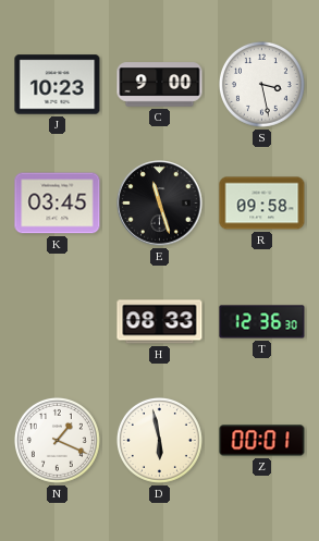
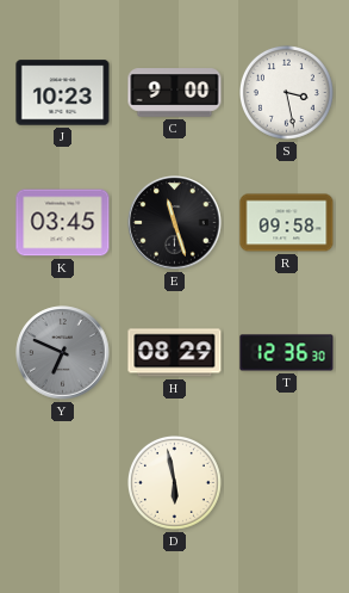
Y: none -> 6:49
H: 08:33 -> 08:29
N: 1:19 -> none
Z: 00:01 -> none
